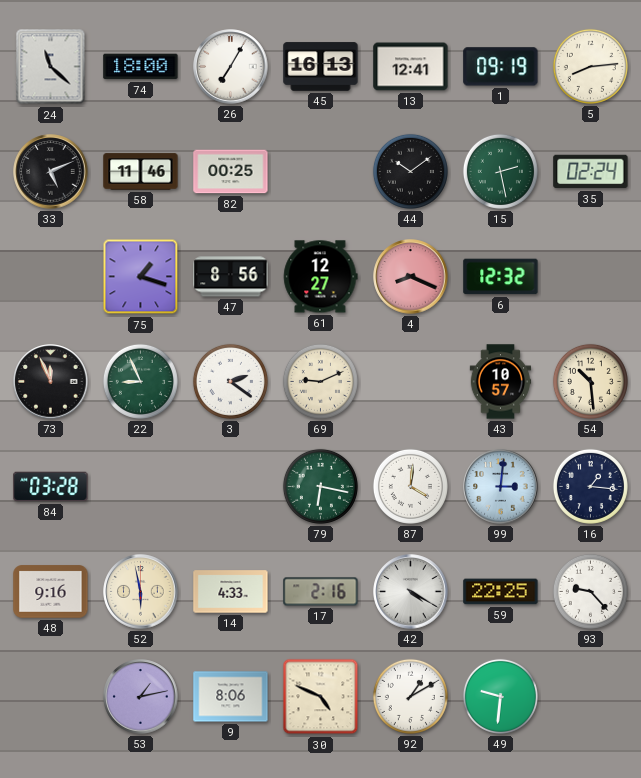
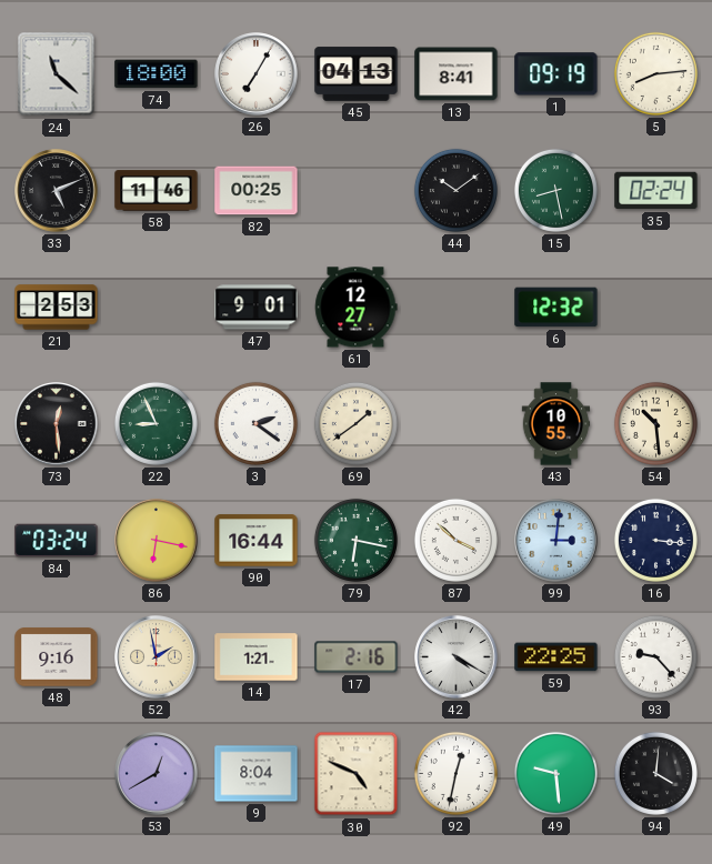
45: 16:13 -> 04:13
13: 12:41 -> 8:41
15: 2:28 -> 8:28
21: none -> 2:53
75: 1:18 -> none
47: 8:56 -> 9:01
4: 8:19 -> none
73: 11:56 -> 12:29
69: 9:11 -> 1:39
43: 10:57 -> 10:55
84: 03:28 -> 03:24
86: none -> 6:17
90: none -> 16:44
87: 4:01 -> 3:52
16: 1:16 -> 3:16
52: 5:58 -> 1:58
14: 4:33 -> 1:21
53: 1:13 -> 12:40
9: 8:06 -> 8:04
92: 1:10 -> 12:32
49: 9:31 -> 9:29
94: none -> 4:01
